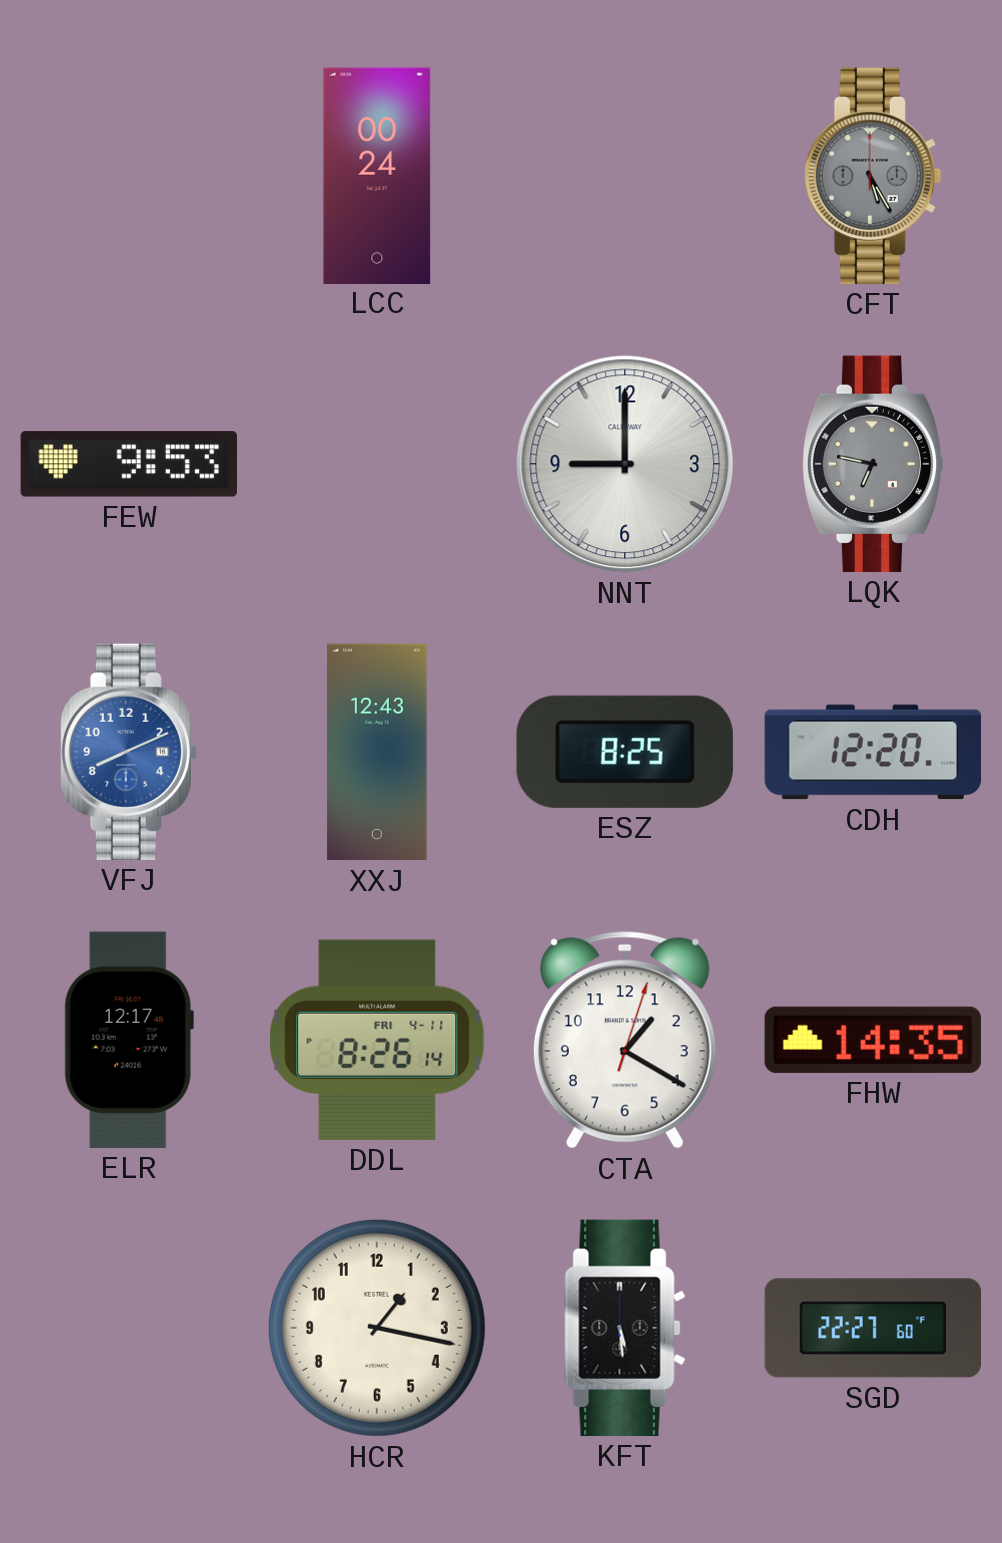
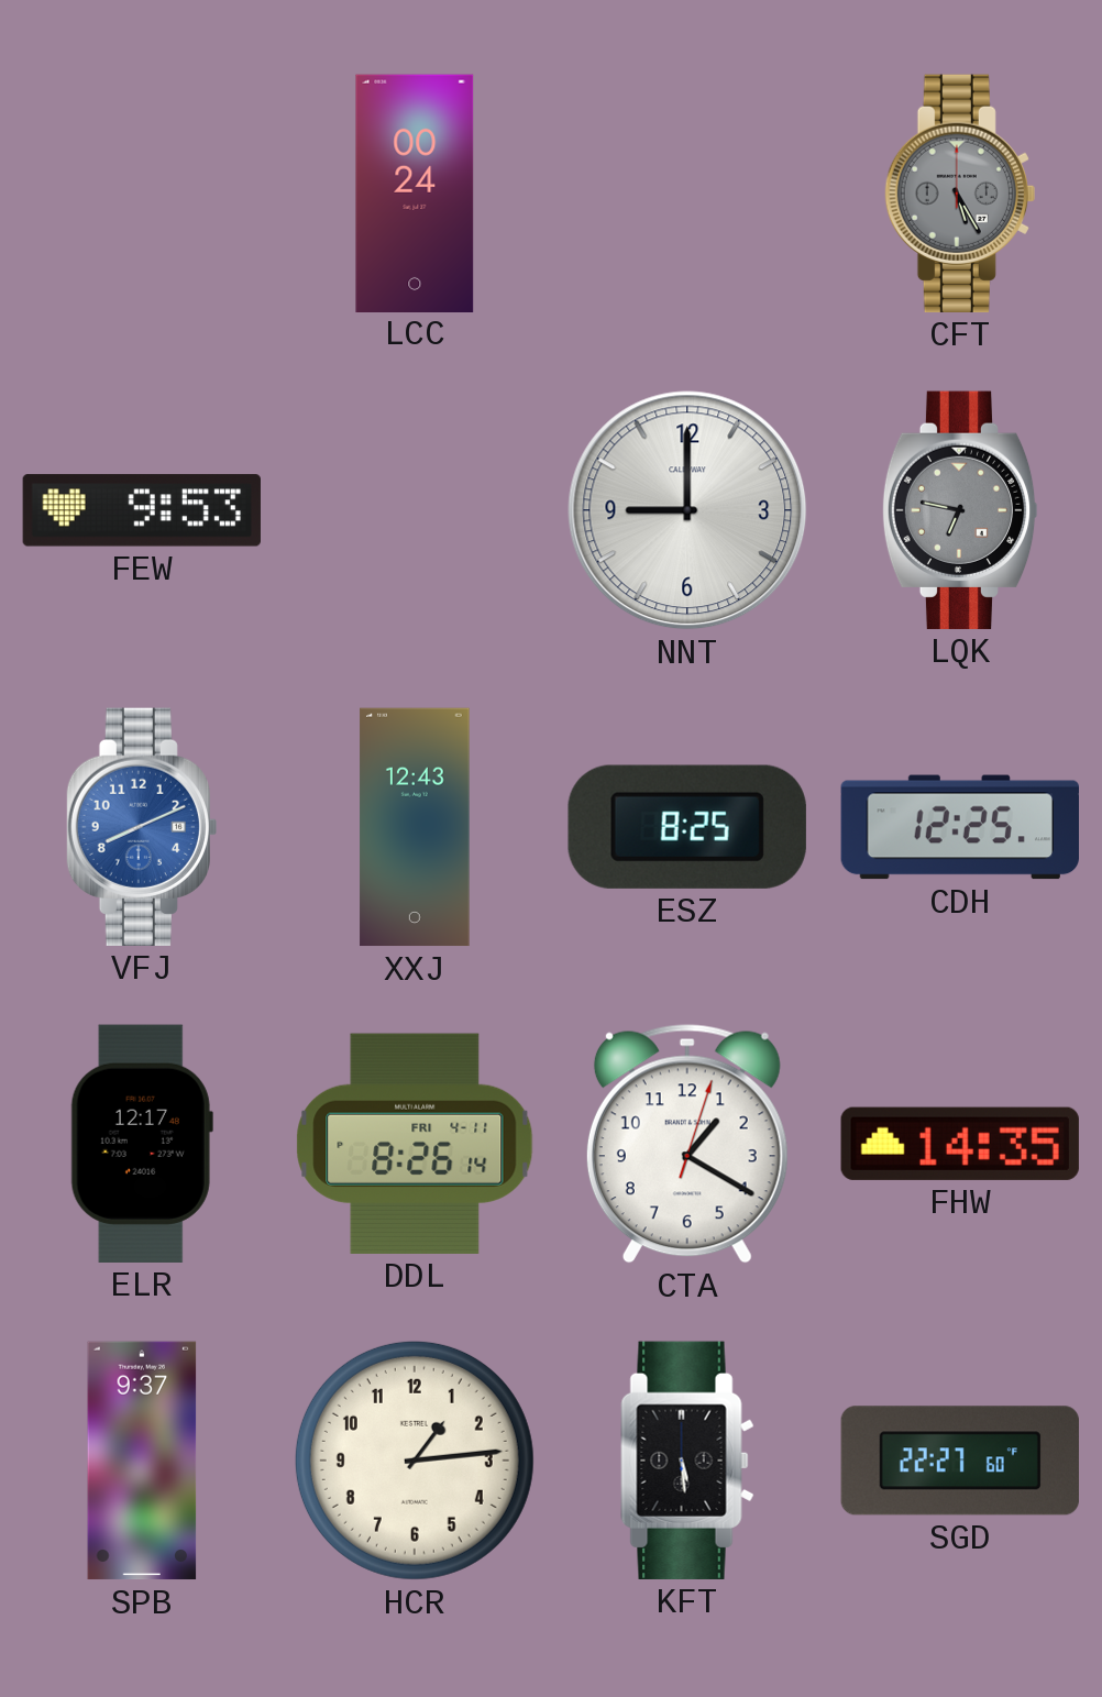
CDH: 12:20 -> 12:25
SPB: none -> 9:37
HCR: 1:17 -> 1:14
